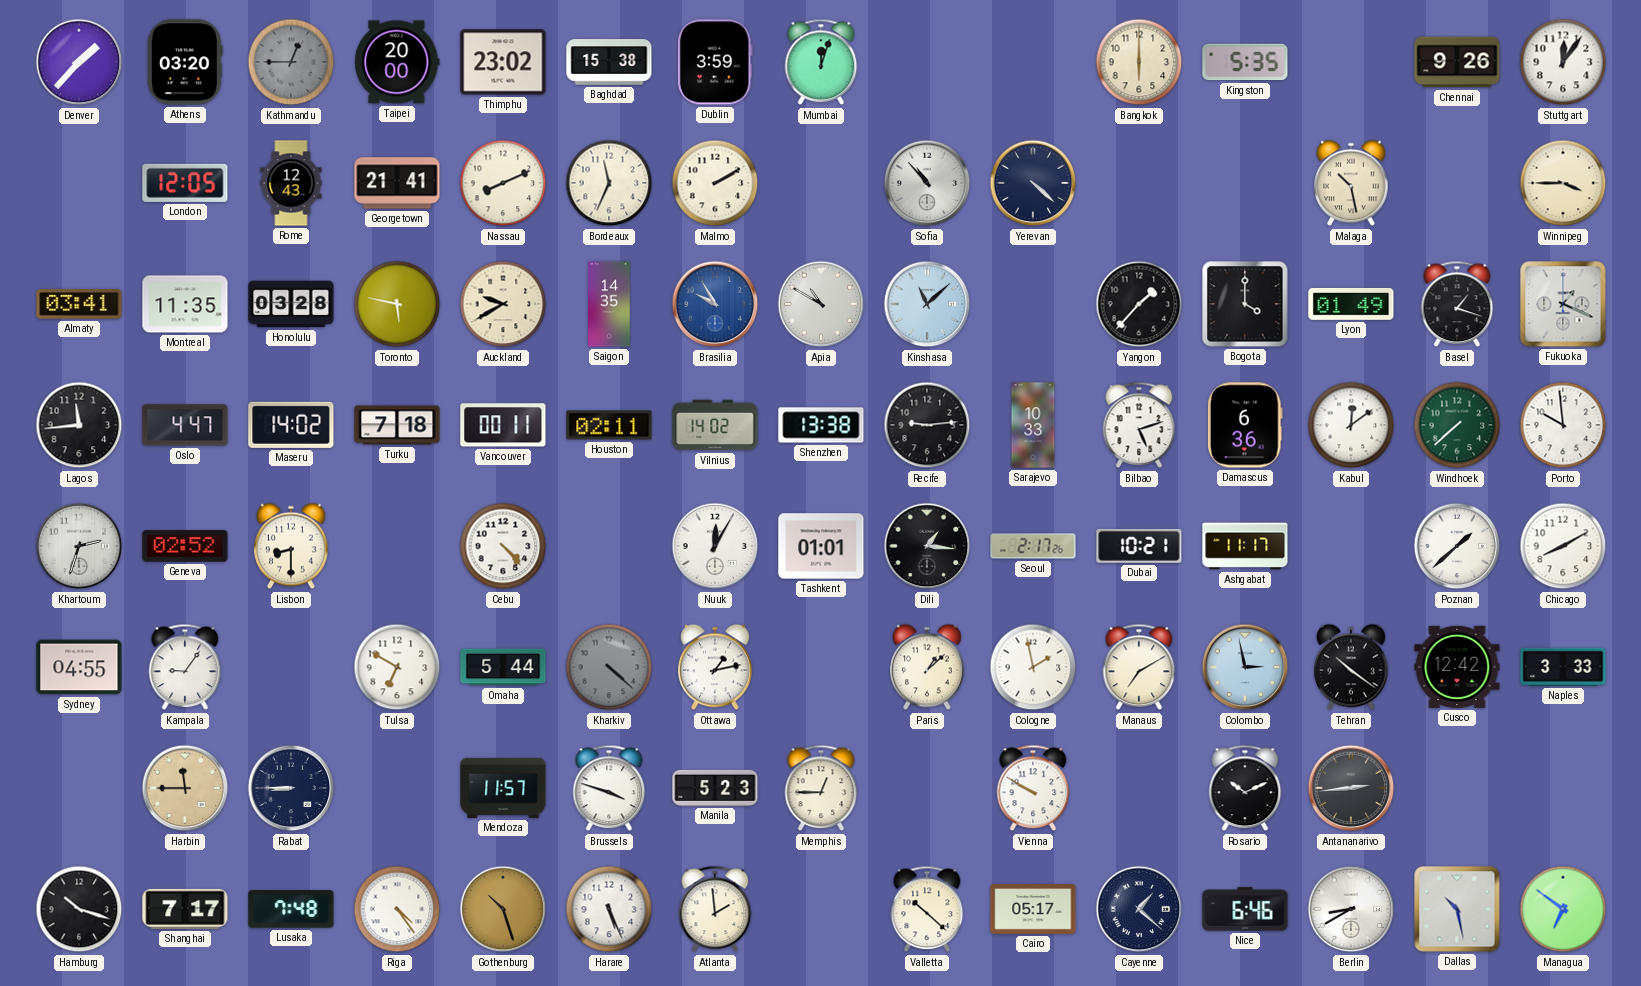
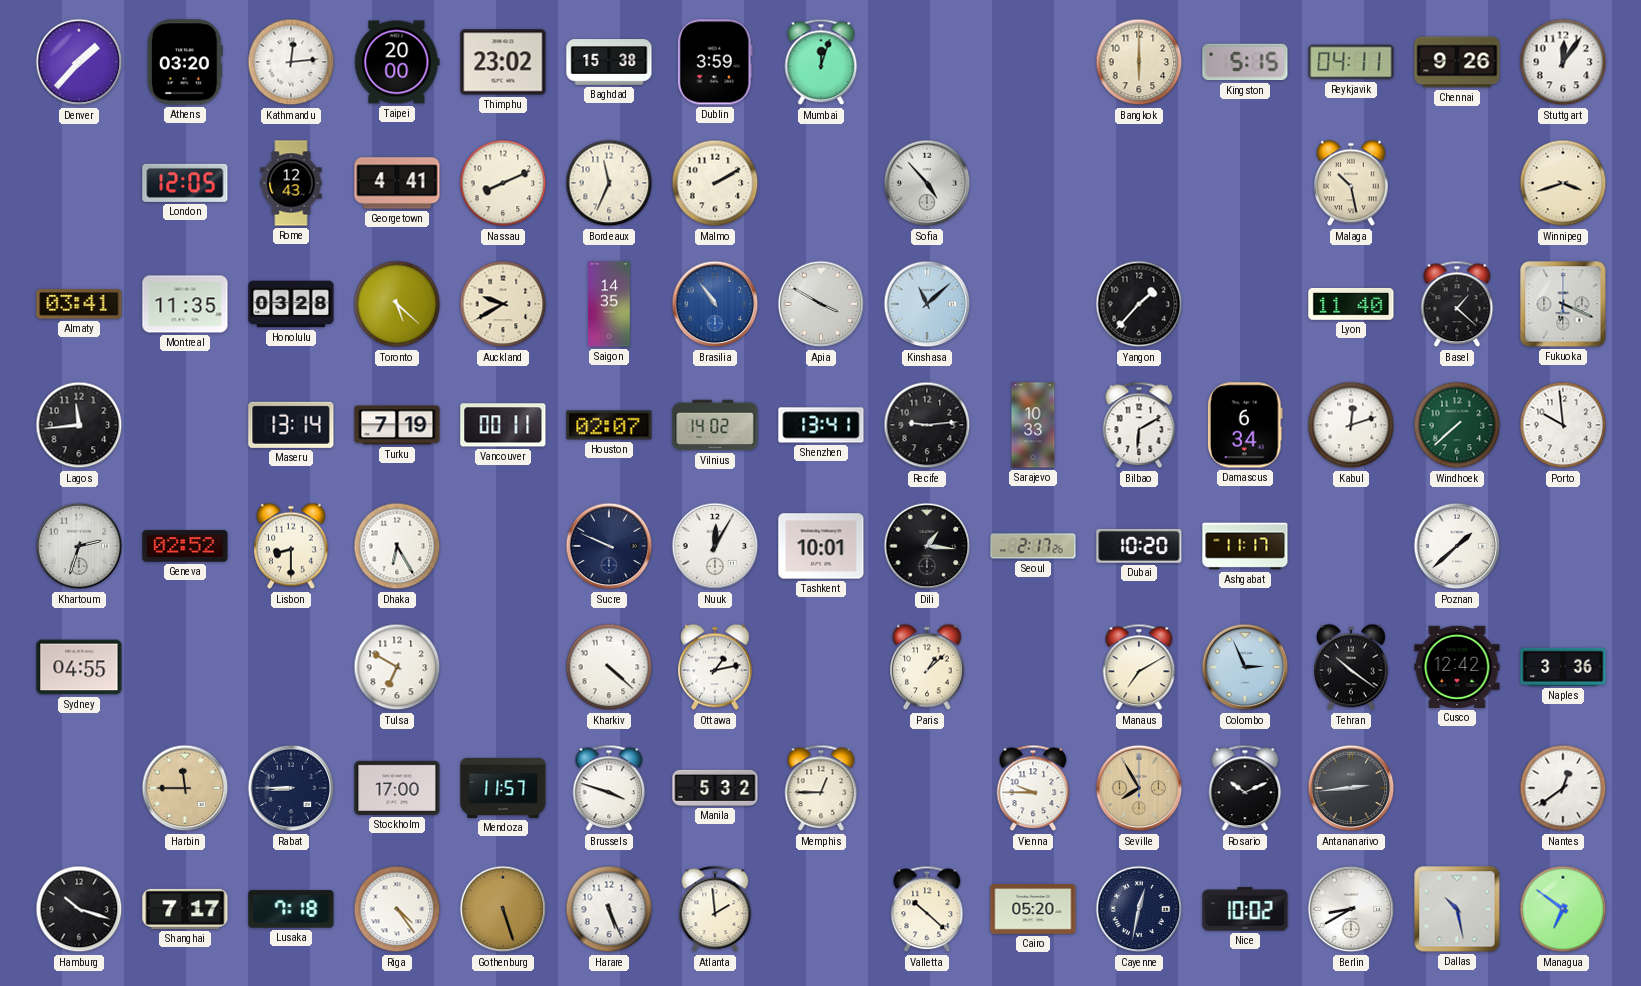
Kathmandu: 12:45 -> 12:14
Kathmandu dial: grey -> white
Kingston: 5:35 -> 5:15
Reykjavik: none -> 04:11
Georgetown: 21:41 -> 4:41
Sofia: 10:53 -> 4:53
Yerevan: 4:22 -> none
Winnipeg: 3:45 -> 3:42
Toronto: 5:47 -> 5:22
Brasilia: 9:55 -> 10:54
Apia: 10:50 -> 3:50
Bogota: 4:00 -> none
Lyon: 01:49 -> 11:40
Basel: 1:18 -> 1:22
Fukuoka: 1:19 -> 6:19
Oslo: 4:47 -> none
Maseru: 14:02 -> 13:14
Turku: 7:18 -> 7:19
Houston: 02:11 -> 02:07
Shenzhen: 13:38 -> 13:41
Bilbao: 5:12 -> 6:10
Damascus: 6:36 -> 6:34
Kabul: 12:09 -> 12:12
Dhaka: none -> 6:25
Cebu: 4:23 -> none
Sucre: none -> 9:49
Tashkent: 01:01 -> 10:01
Dubai: 10:21 -> 10:20
Chicago: 8:10 -> none
Kampala: 9:06 -> none
Omaha: 5:44 -> none
Kharkiv dial: grey -> white
Cologne: 1:58 -> none
Colombo: 2:58 -> 2:56
Naples: 3:33 -> 3:36
Stockholm: none -> 17:00
Manila: 5:23 -> 5:32
Vienna: 9:50 -> 9:45
Seville: none -> 7:55
Nantes: none -> 12:39
Lusaka: 7:48 -> 7:18
Gothenburg: 10:27 -> 5:27
Cairo: 05:17 -> 05:20
Cayenne: 1:22 -> 12:32
Nice: 6:46 -> 10:02
